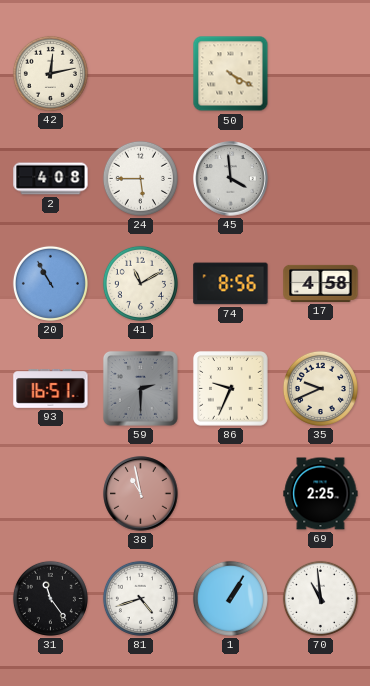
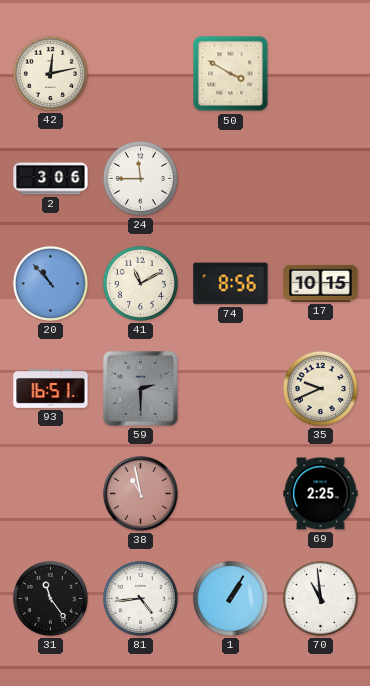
50: 4:20 -> 3:50
2: 4:08 -> 3:06
24: 5:45 -> 11:45
45: 3:59 -> none
20: 10:55 -> 10:53
17: 4:58 -> 10:15
86: 9:34 -> none
81: 4:42 -> 4:44
